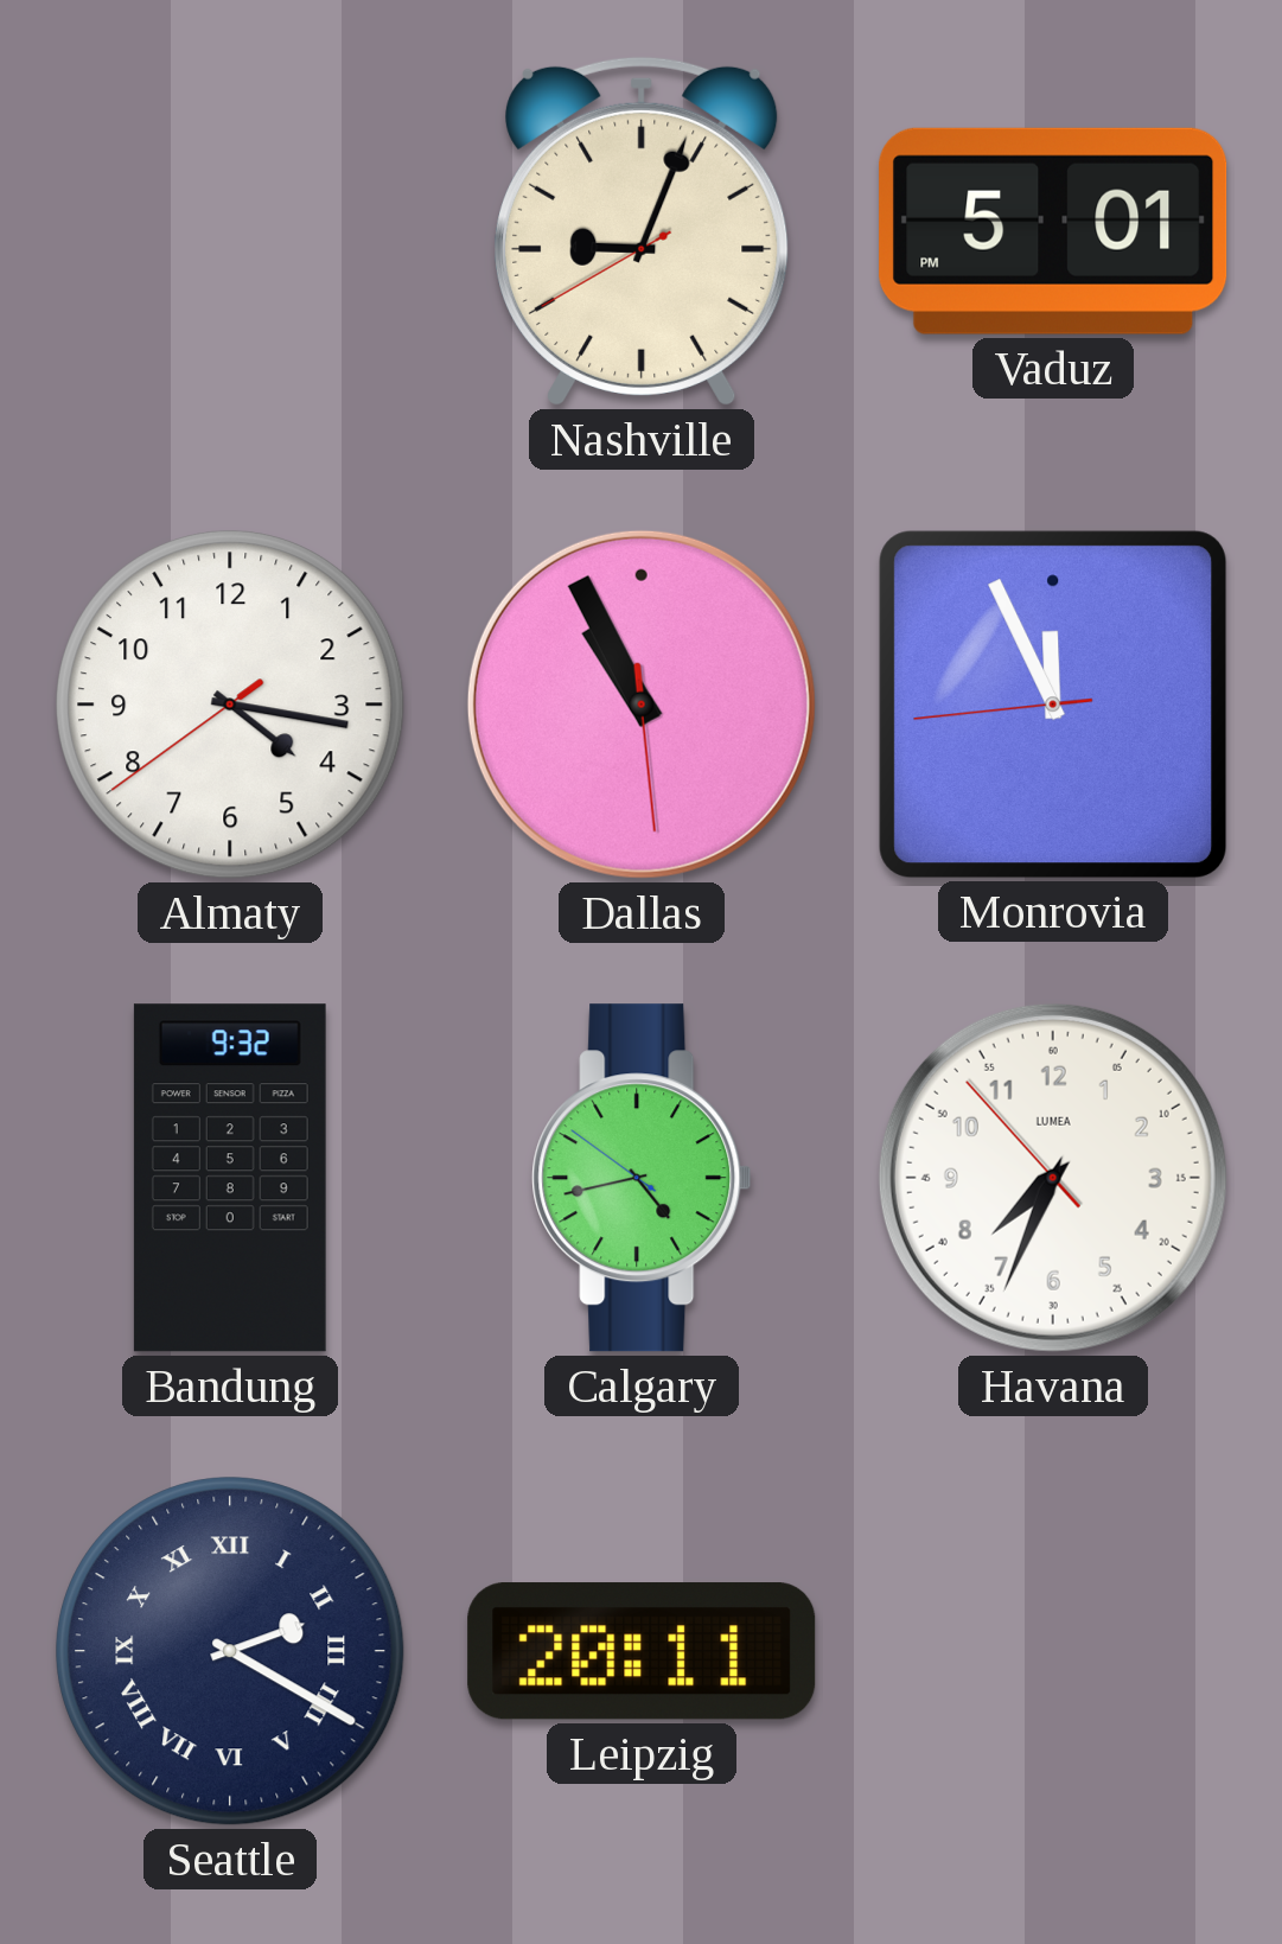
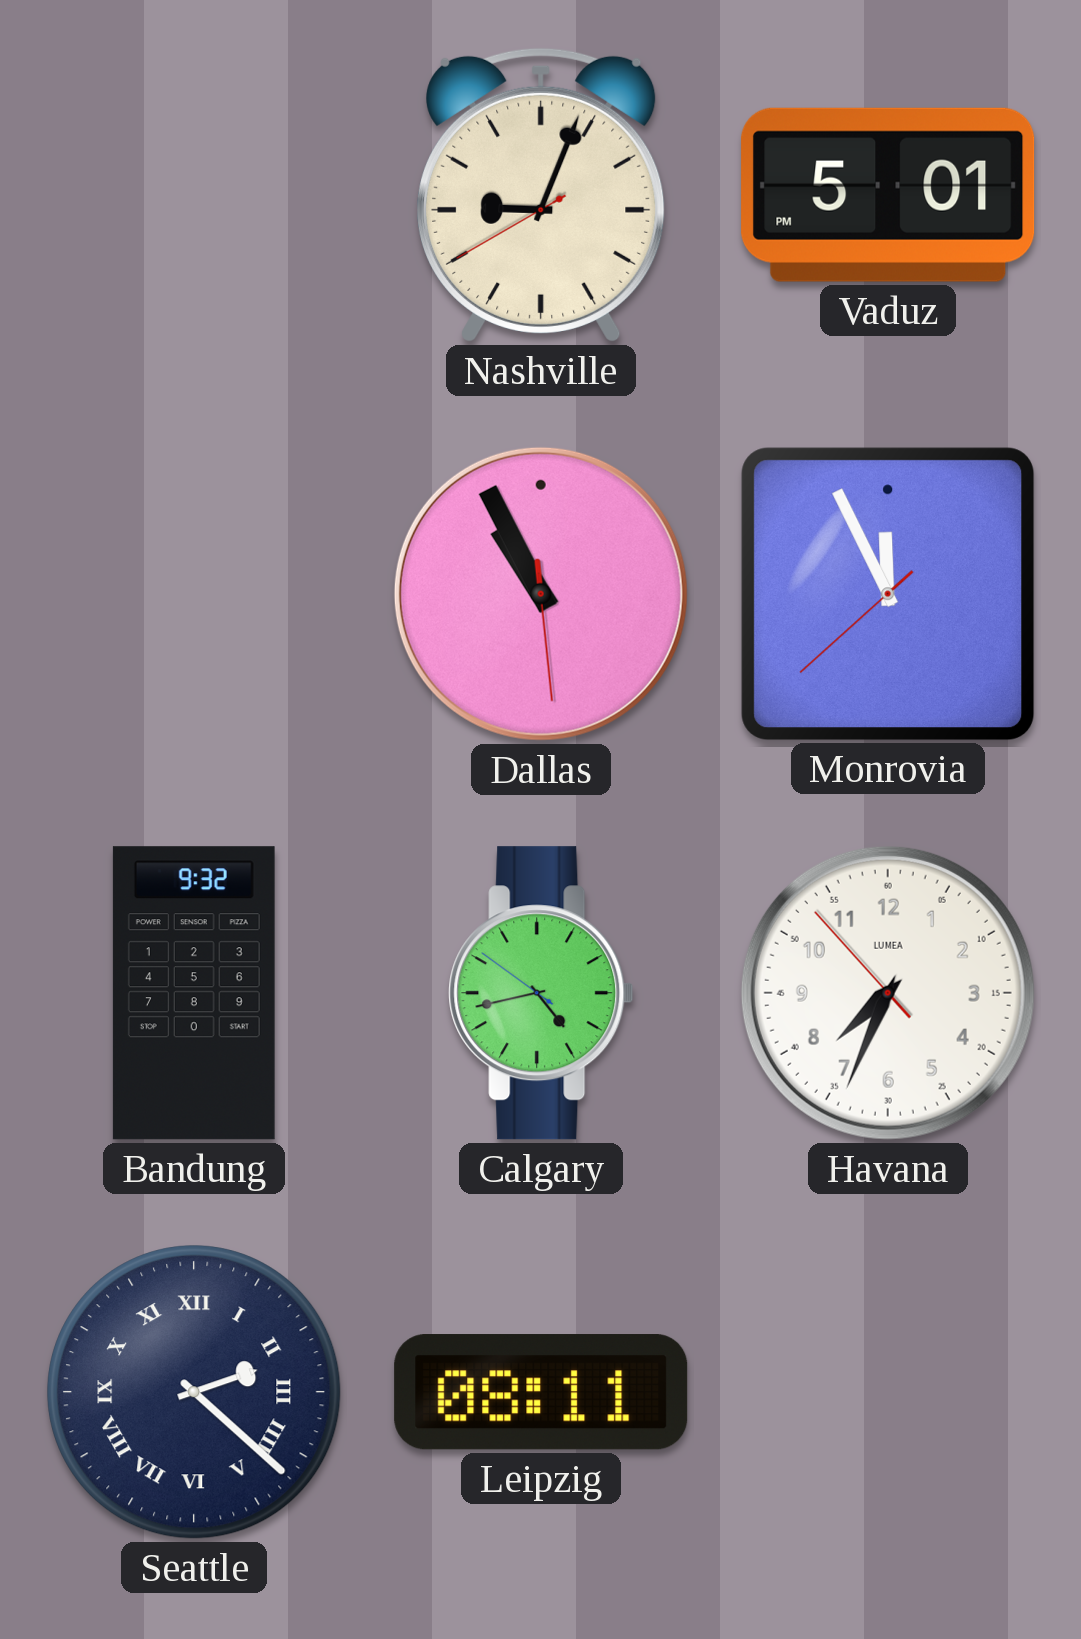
Almaty: 4:16 -> none
Monrovia: 11:55:44 -> 11:55:38
Seattle: 2:20 -> 2:22
Leipzig: 20:11 -> 08:11
